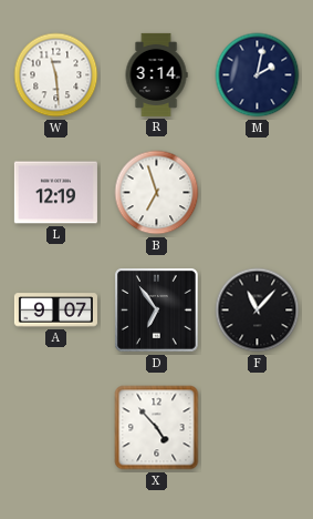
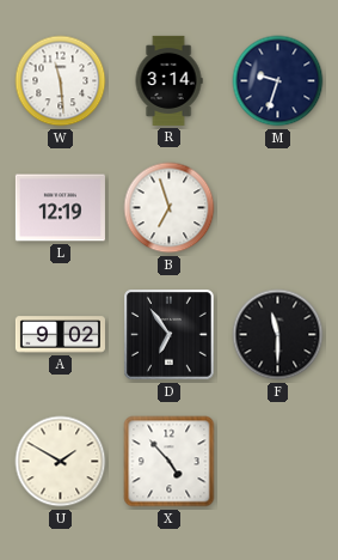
M: 2:02 -> 9:33
A: 9:07 -> 9:02
F: 11:07 -> 11:30
U: none -> 1:50
